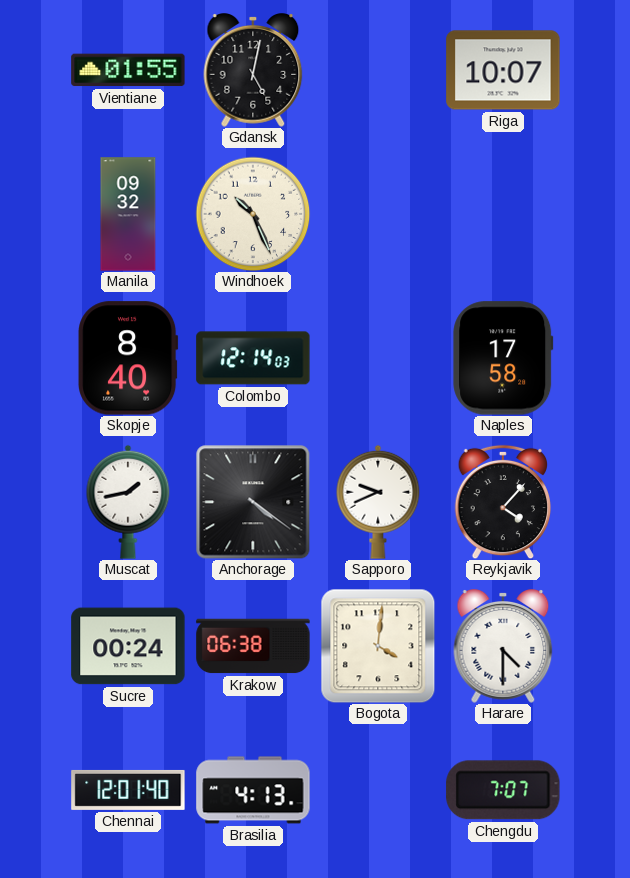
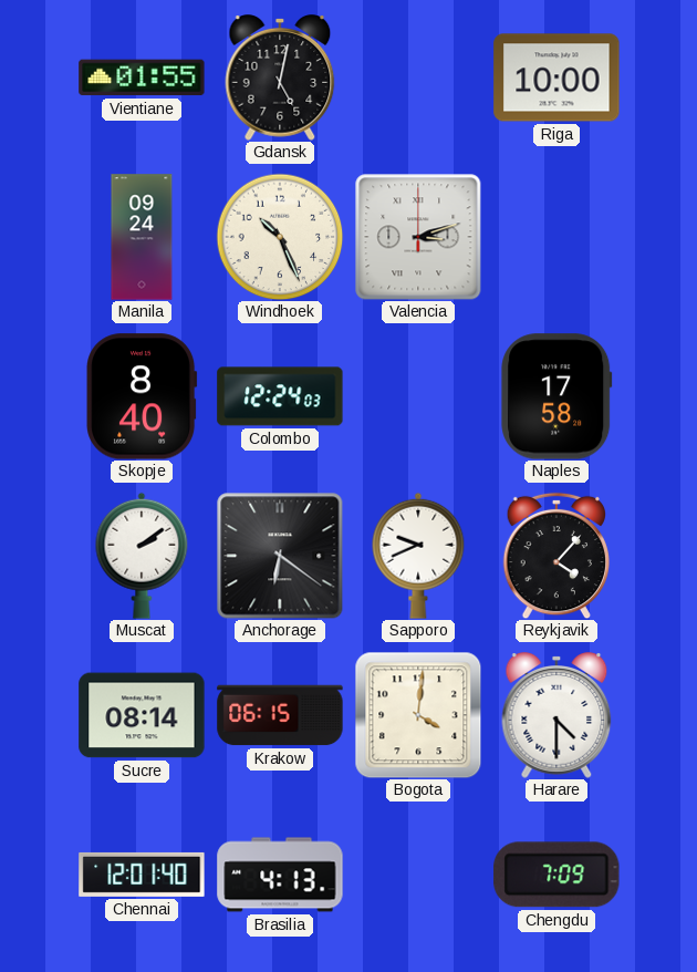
Riga: 10:07 -> 10:00
Manila: 09:32 -> 09:24
Valencia: none -> 3:12
Colombo: 12:14 -> 12:24
Muscat: 1:43 -> 2:09
Anchorage: 4:21 -> 6:21
Sucre: 00:24 -> 08:14
Krakow: 06:38 -> 06:15
Chengdu: 7:07 -> 7:09
